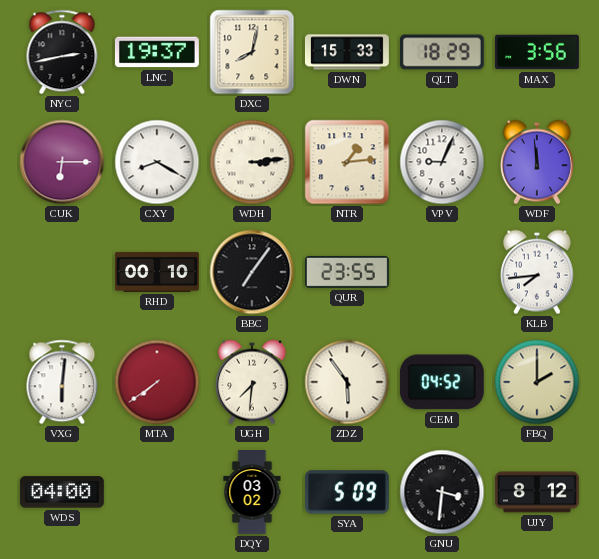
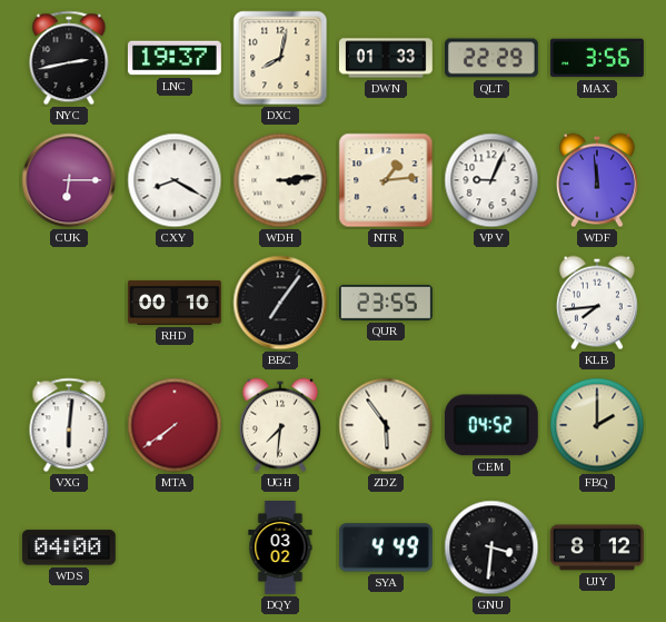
DWN: 15:33 -> 01:33
QLT: 18:29 -> 22:29
SYA: 5:09 -> 4:49
